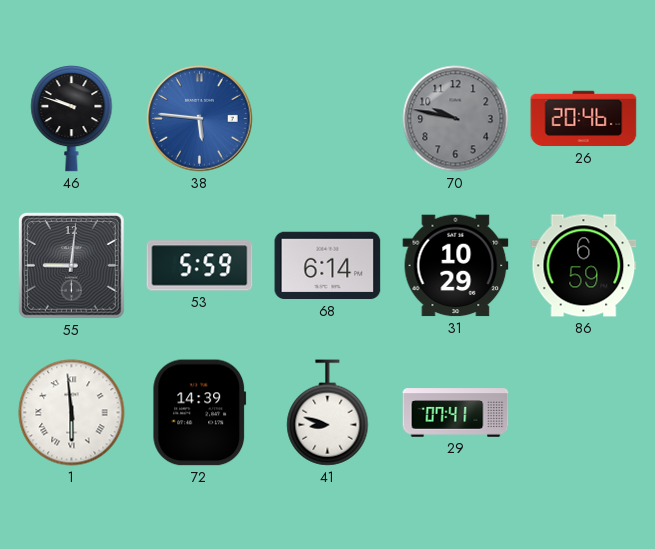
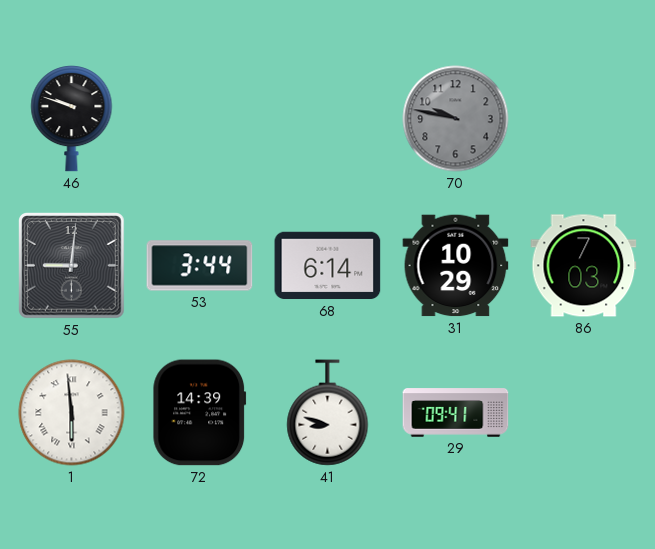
38: 5:46 -> none
26: 20:46 -> none
53: 5:59 -> 3:44
86: 6:59 -> 7:03
29: 07:41 -> 09:41
